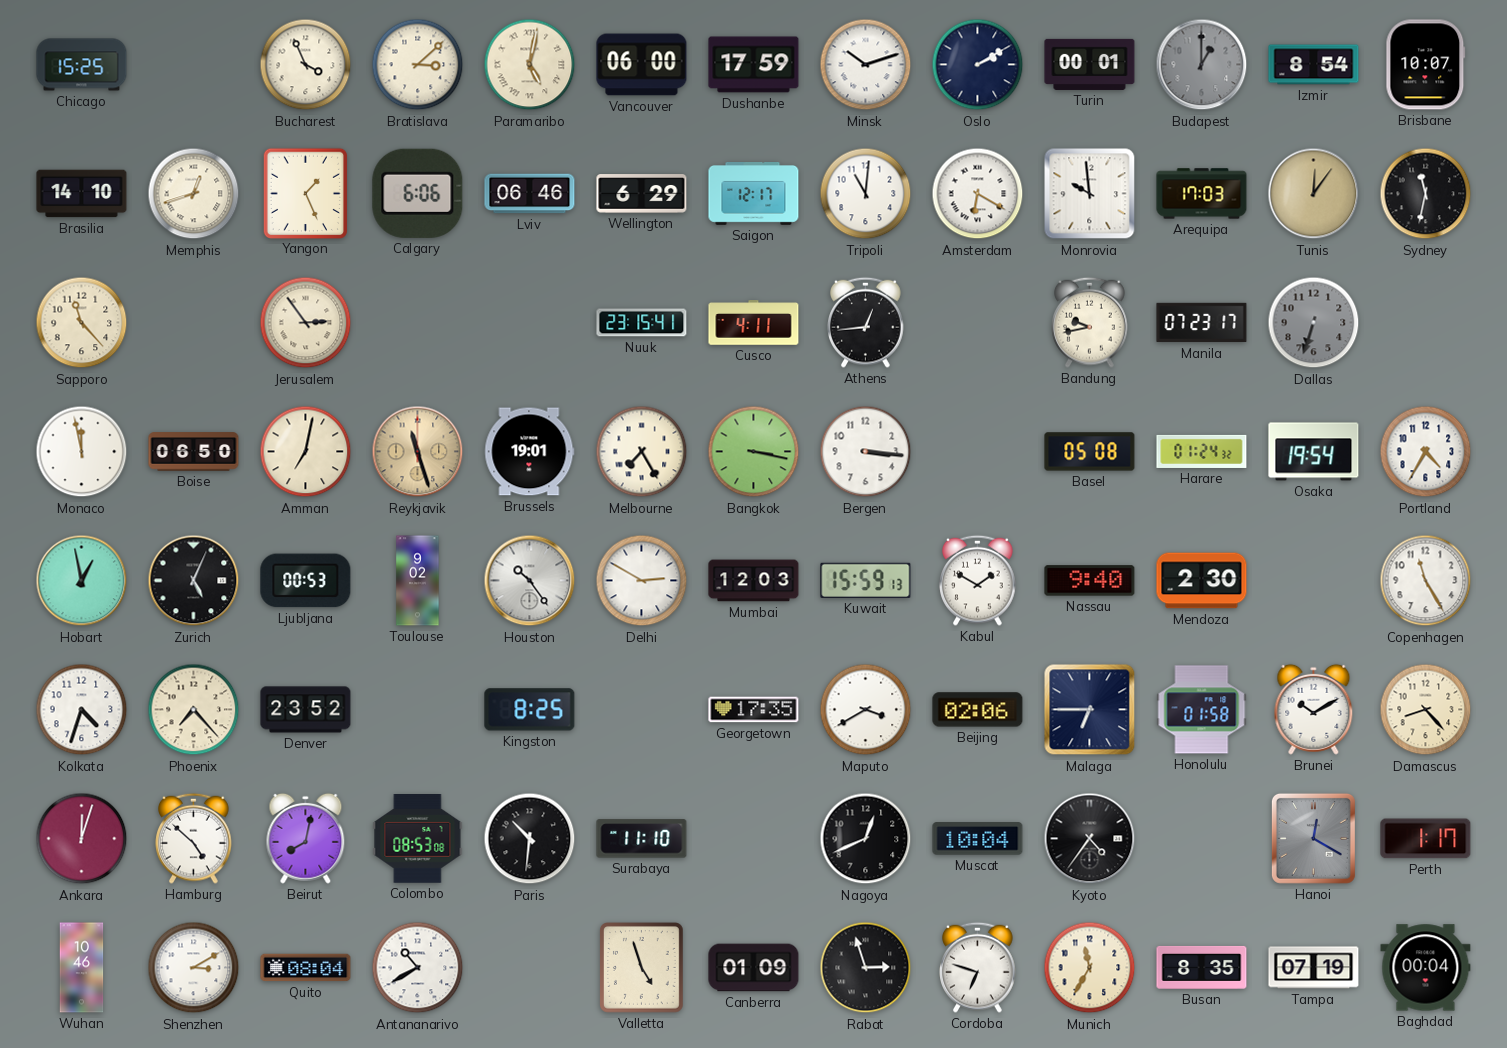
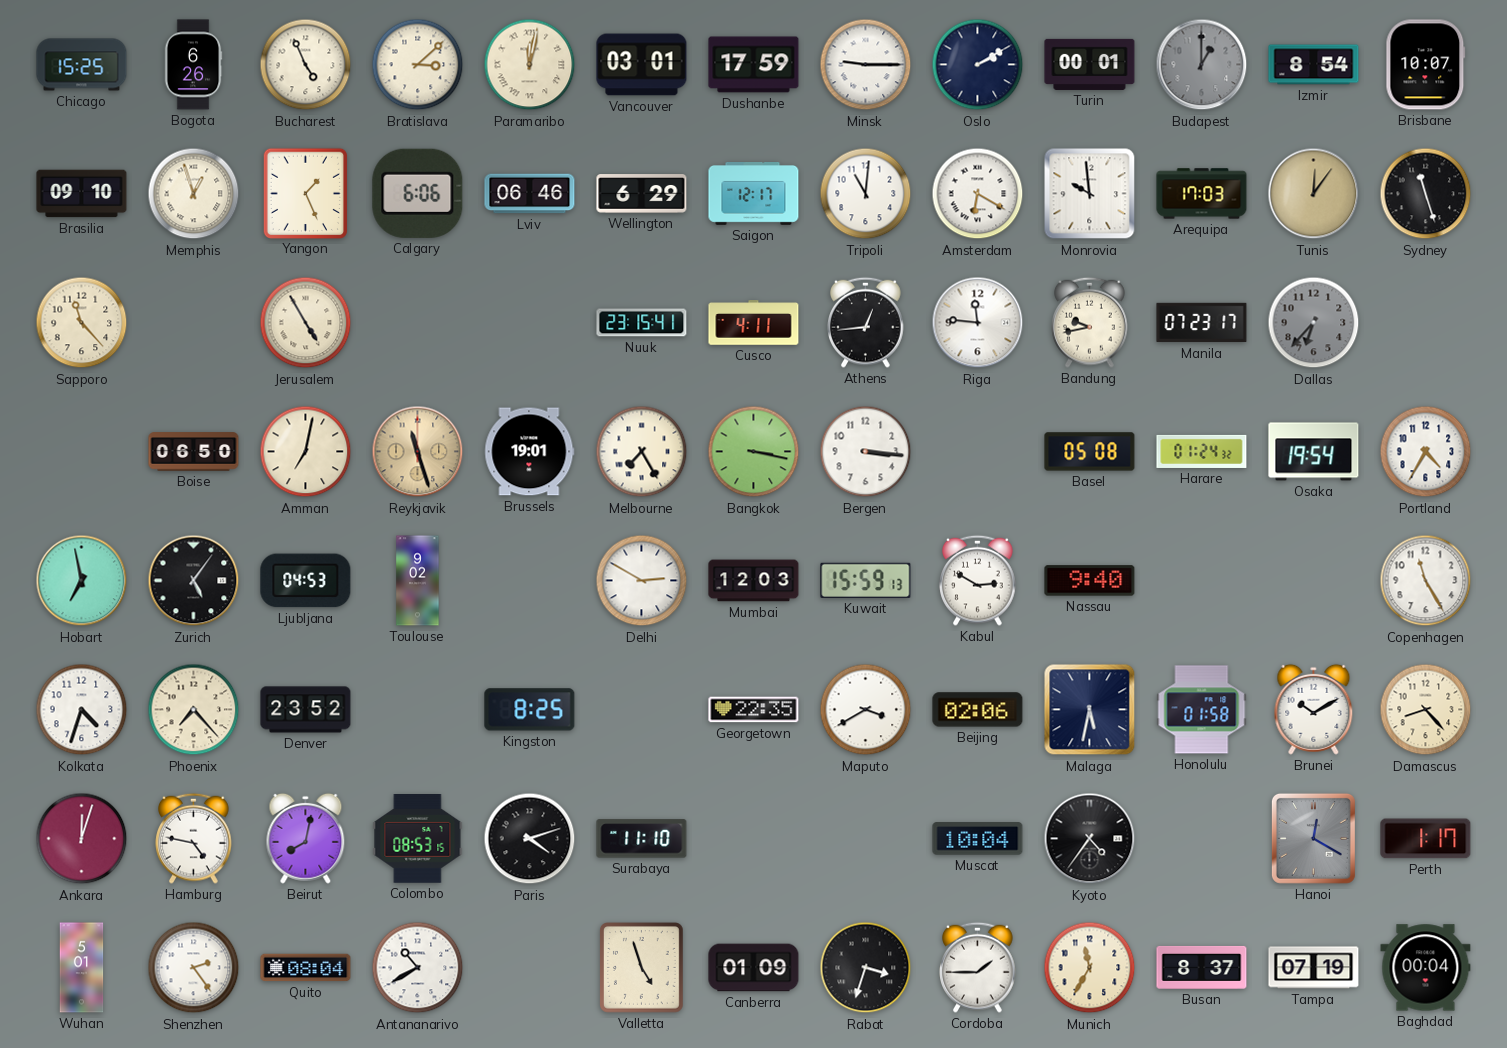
Bogota: none -> 6:26
Bucharest: 3:56 -> 4:56
Paramaribo: 5:02 -> 12:02
Vancouver: 06:00 -> 03:01
Minsk: 10:12 -> 9:15
Brasilia: 14:10 -> 09:10
Memphis: 12:42 -> 12:57
Sydney: 11:32 -> 11:27
Jerusalem: 2:54 -> 4:55
Riga: none -> 11:46
Dallas: 6:33 -> 6:37
Monaco: 11:58 -> none
Hobart: 12:58 -> 6:58
Zurich: 5:04 -> 5:06
Ljubljana: 00:53 -> 04:53
Houston: 10:24 -> none
Kabul: 1:50 -> 2:50
Mendoza: 2:30 -> none
Georgetown: 17:35 -> 22:35
Malaga: 6:45 -> 5:32
Hamburg: 4:52 -> 4:47
Colombo: 08:53:08 -> 08:53:15
Paris: 10:31 -> 4:12
Nagoya: 12:41 -> none
Wuhan: 10:46 -> 5:01
Shenzhen: 3:10 -> 2:24
Rabat: 2:57 -> 3:33
Cordoba: 6:48 -> 1:45
Busan: 8:35 -> 8:37
